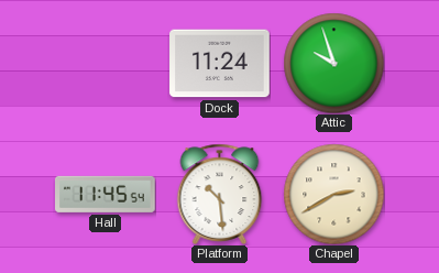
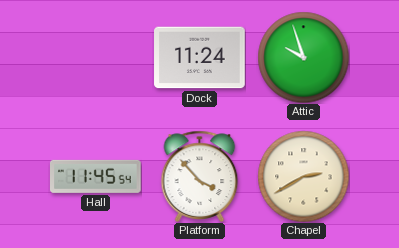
Platform: 10:29 -> 3:53
